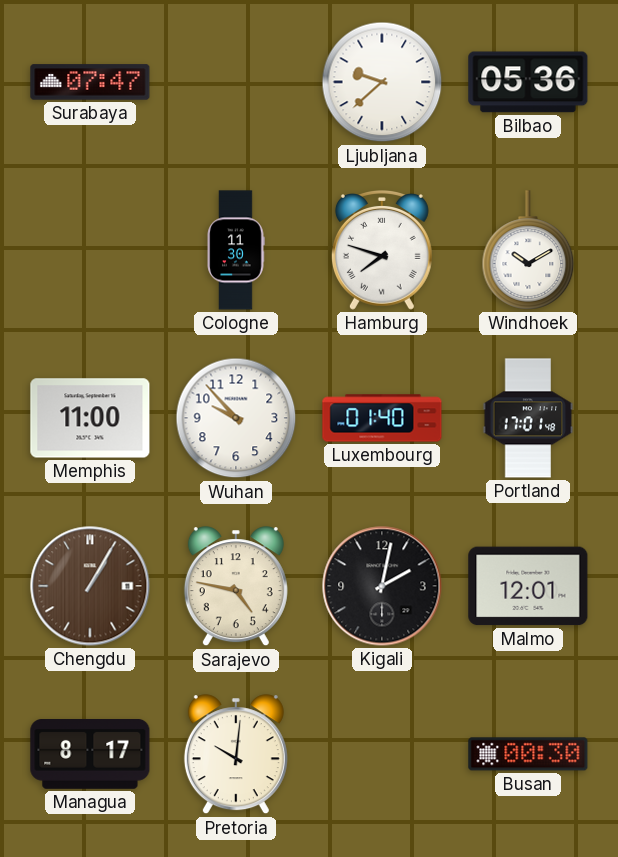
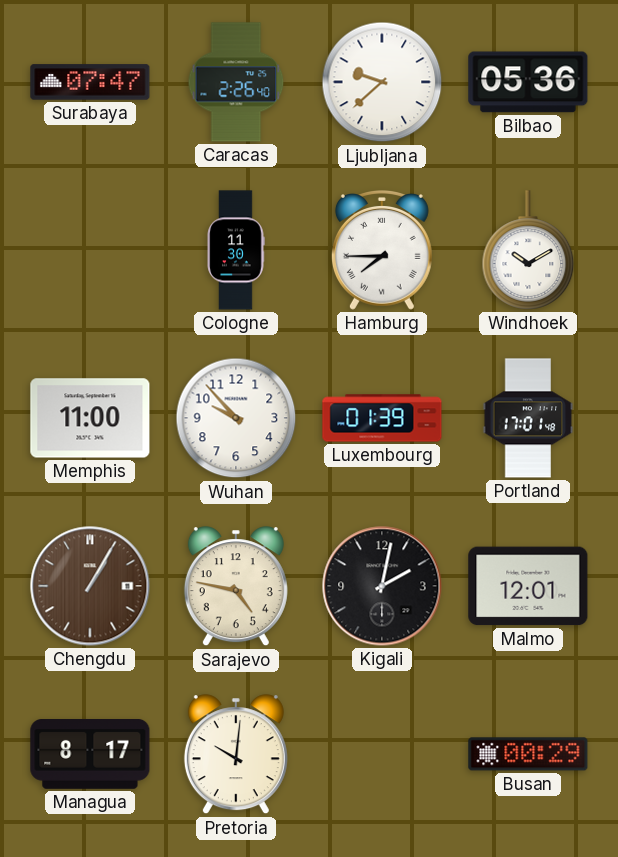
Caracas: none -> 2:26
Hamburg: 7:48 -> 7:45
Luxembourg: 01:40 -> 01:39
Busan: 00:30 -> 00:29
